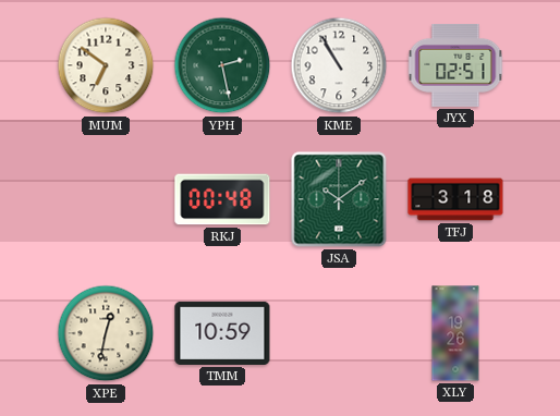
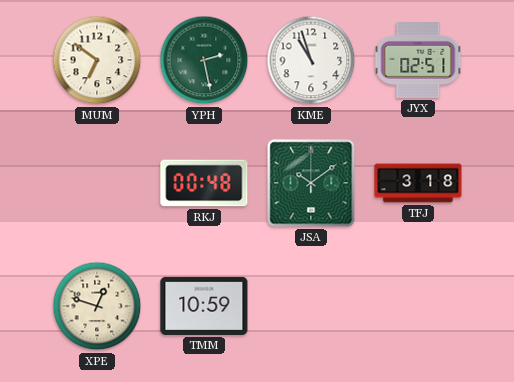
KME: 10:55 -> 10:57
XPE: 12:32 -> 12:48
XLY: 19:26 -> none
